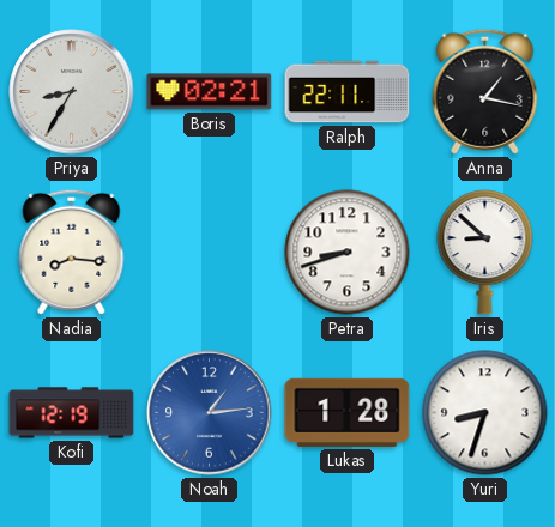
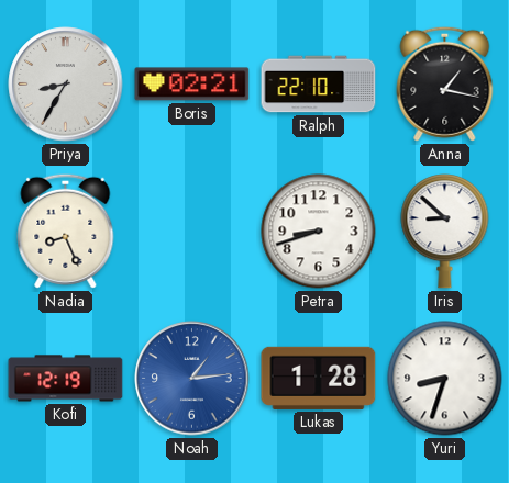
Ralph: 22:11 -> 22:10
Nadia: 8:16 -> 8:26
